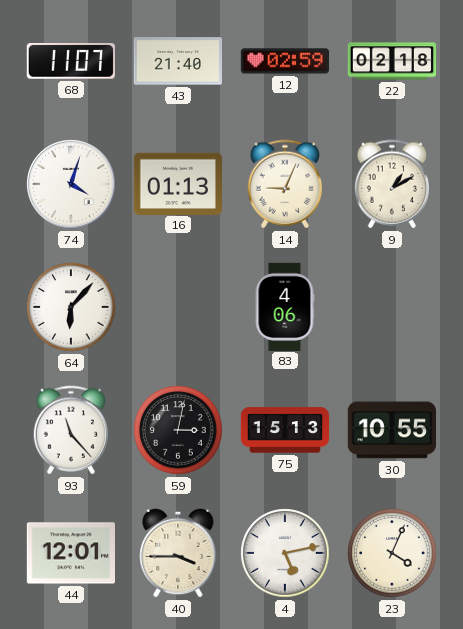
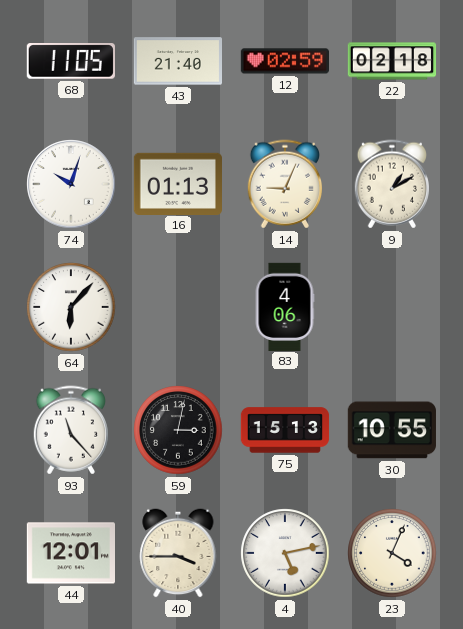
68: 11:07 -> 11:05
74: 4:03 -> 10:03
